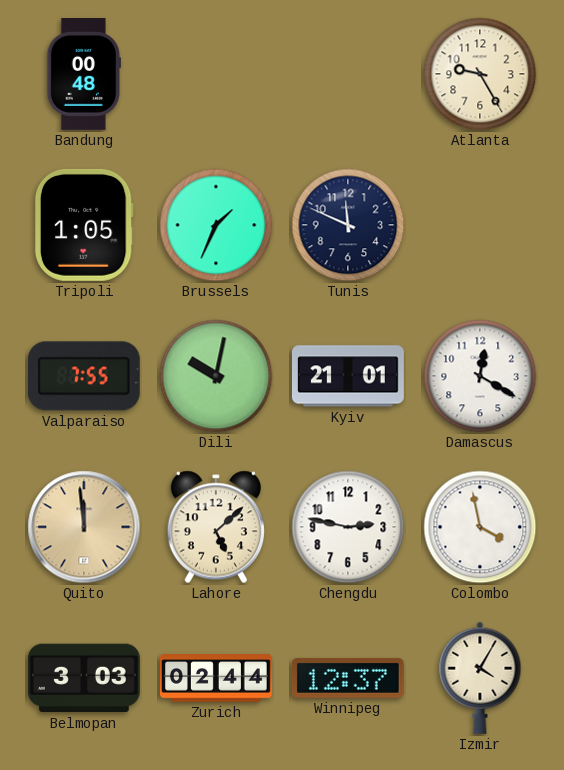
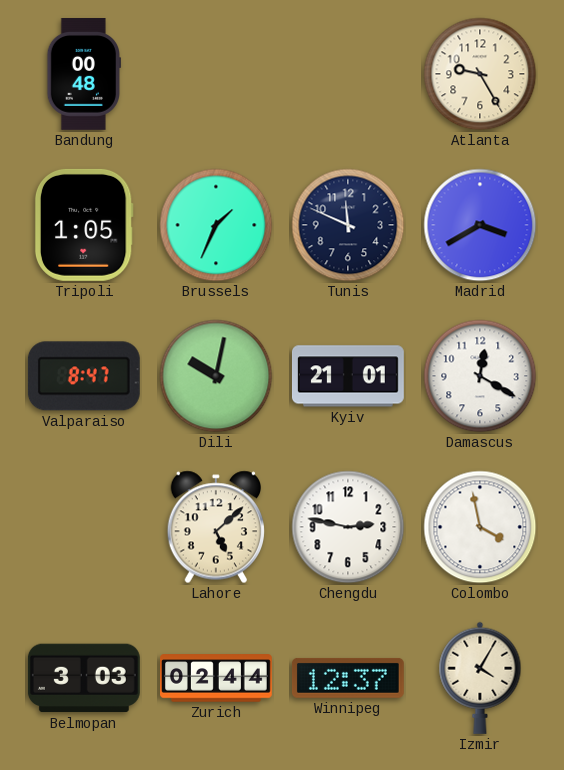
Madrid: none -> 3:40
Valparaiso: 7:55 -> 8:47
Quito: 11:59 -> none
